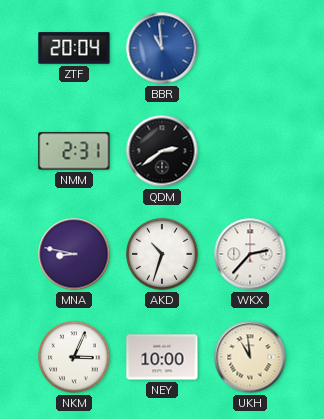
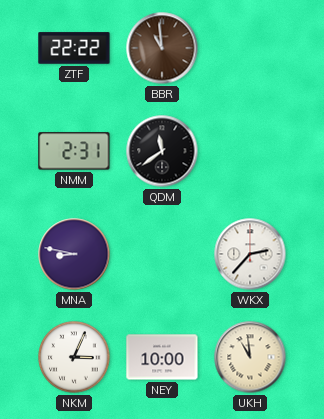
ZTF: 20:04 -> 22:22
BBR dial: blue -> brown
QDM: 2:39 -> 11:39
AKD: 10:33 -> none
